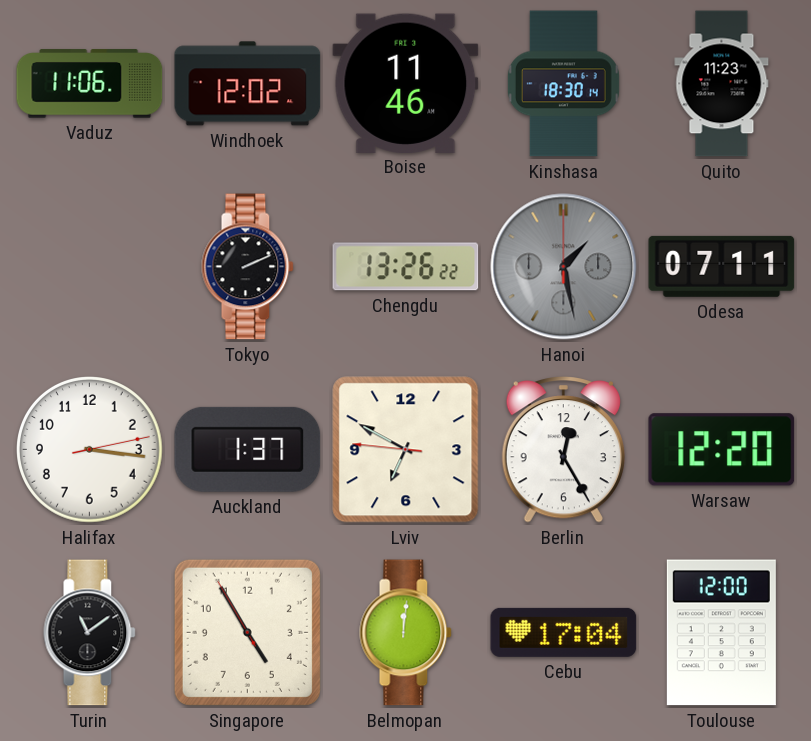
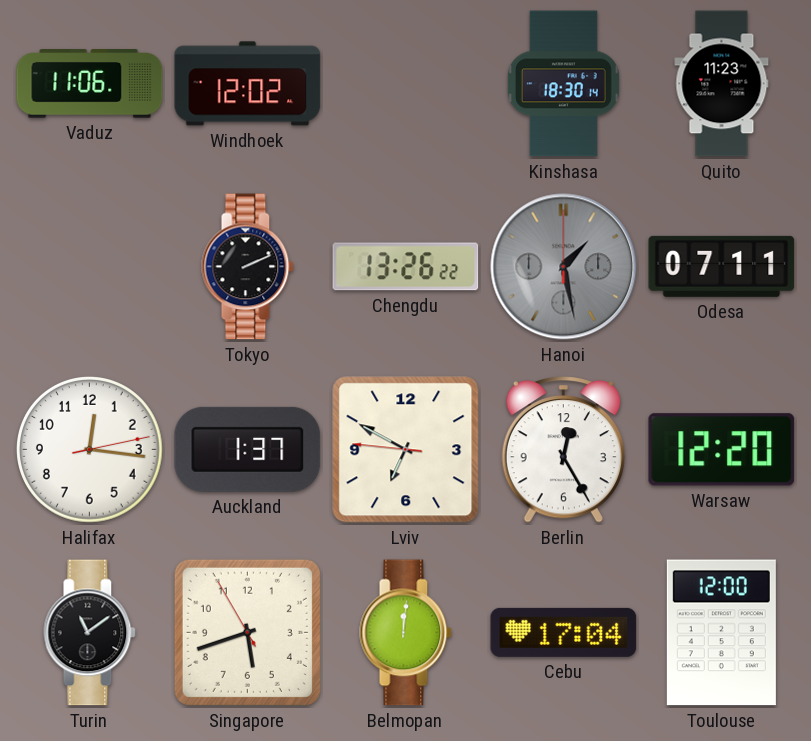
Boise: 11:46 -> none
Halifax: 3:16 -> 12:16
Singapore: 4:54 -> 5:41
